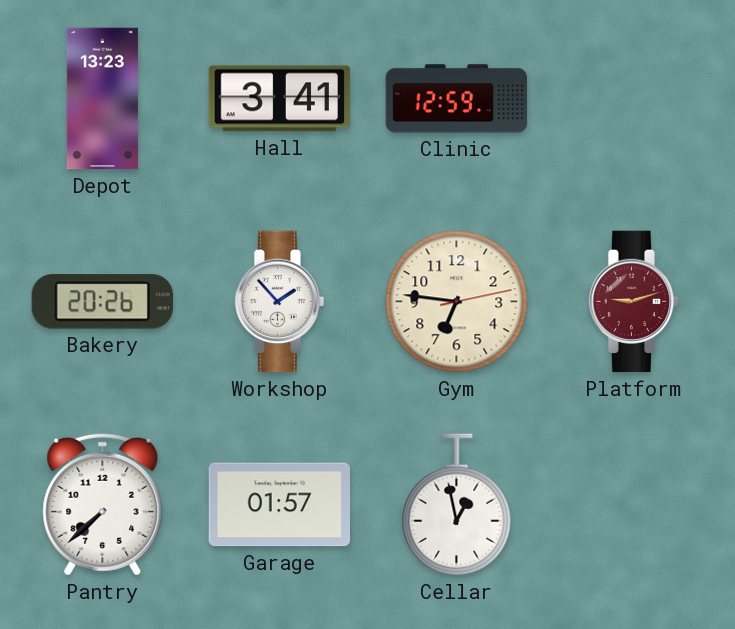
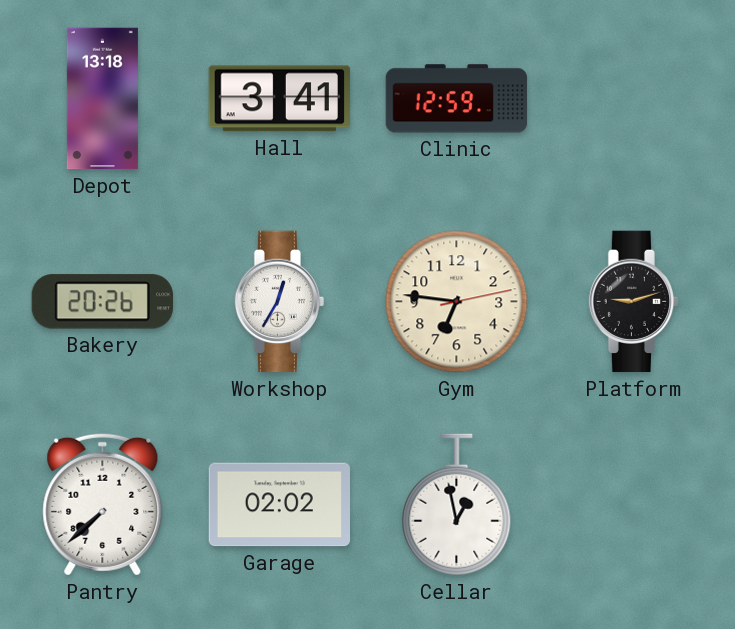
Depot: 13:23 -> 13:18
Workshop: 1:53 -> 12:35
Platform dial: burgundy -> black
Garage: 01:57 -> 02:02
